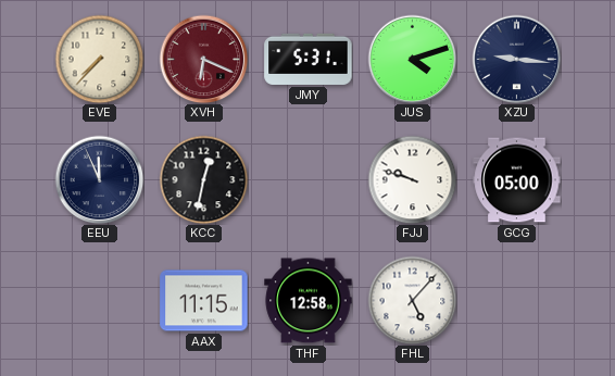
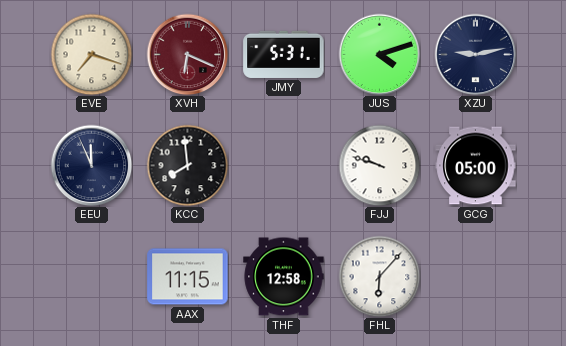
EVE: 7:37 -> 7:18
XZU: 9:16 -> 9:13
KCC: 12:32 -> 7:59
FHL: 5:07 -> 6:07
